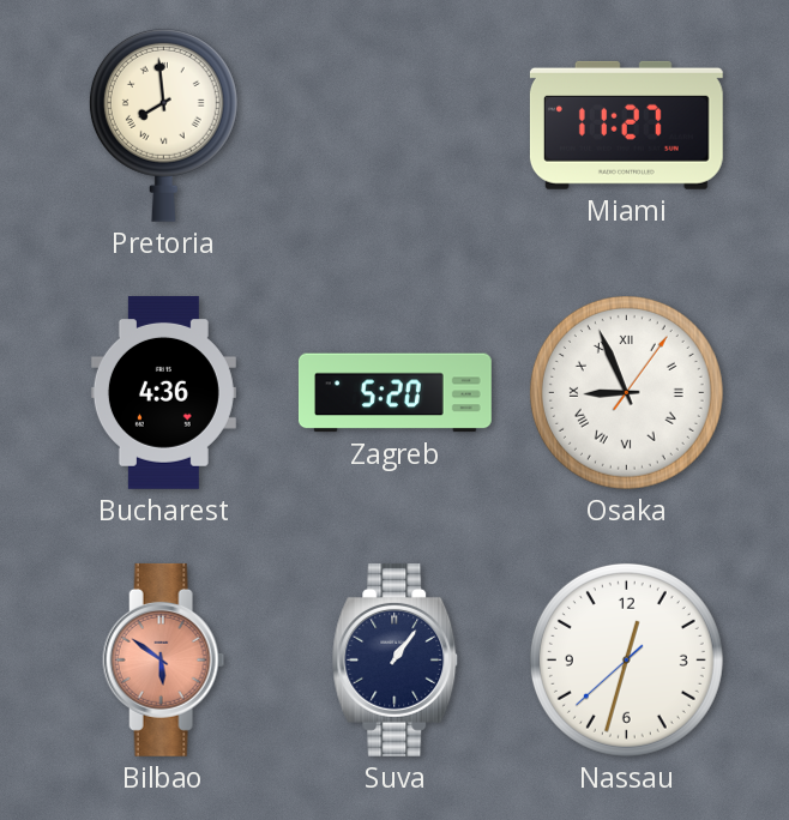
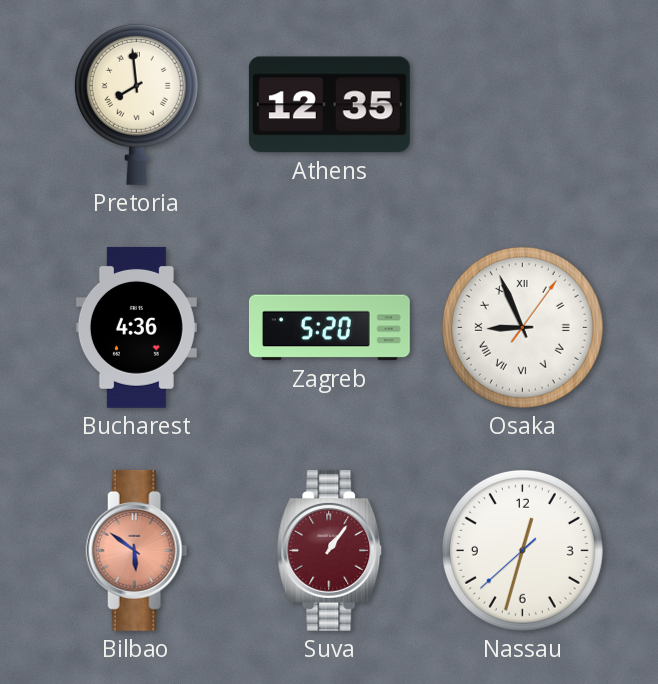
Athens: none -> 12:35
Miami: 11:27 -> none
Suva dial: navy -> burgundy
